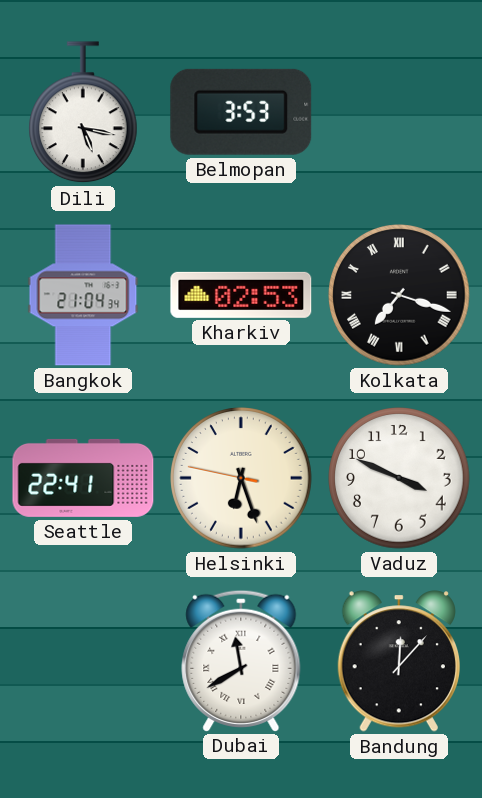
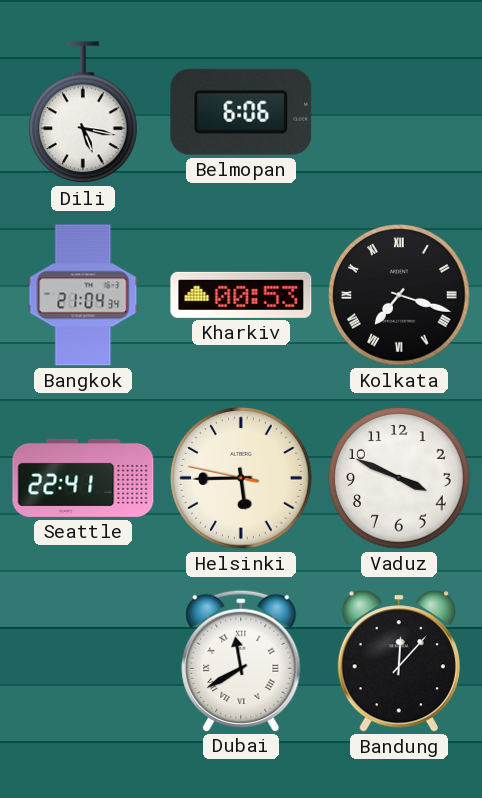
Belmopan: 3:53 -> 6:06
Kharkiv: 02:53 -> 00:53
Helsinki: 6:26 -> 5:44
